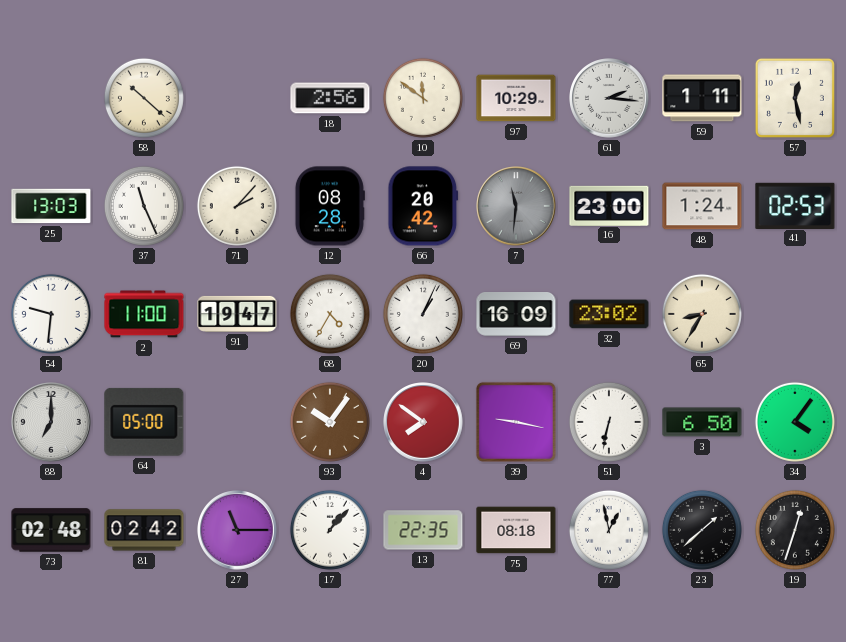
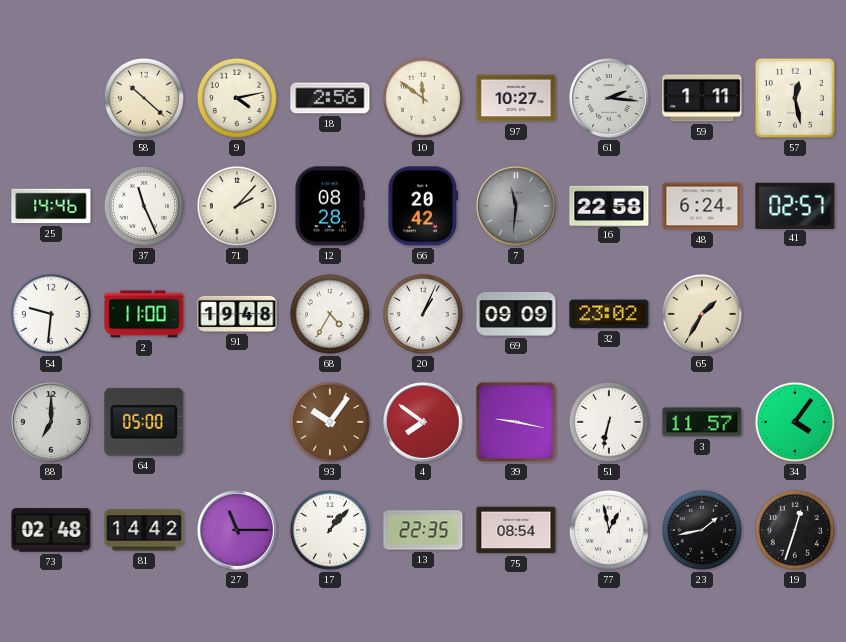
9: none -> 4:13
97: 10:29 -> 10:27
25: 13:03 -> 14:46
16: 23:00 -> 22:58
48: 1:24 -> 6:24
41: 02:53 -> 02:57
91: 19:47 -> 19:48
69: 16:09 -> 09:09
65: 8:35 -> 1:35
3: 6:50 -> 11:57
81: 02:42 -> 14:42
75: 08:18 -> 08:54
23: 1:38 -> 1:43
